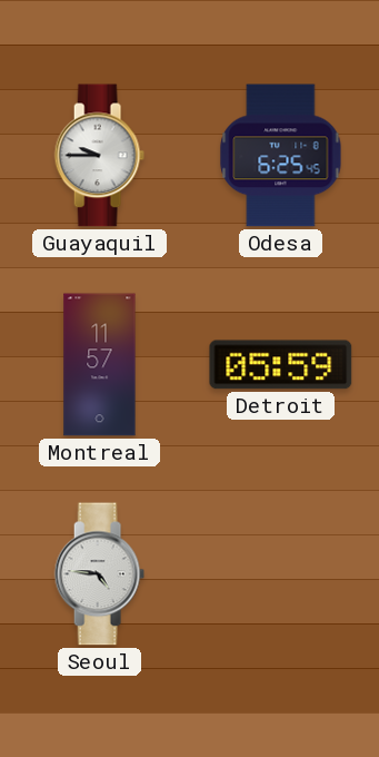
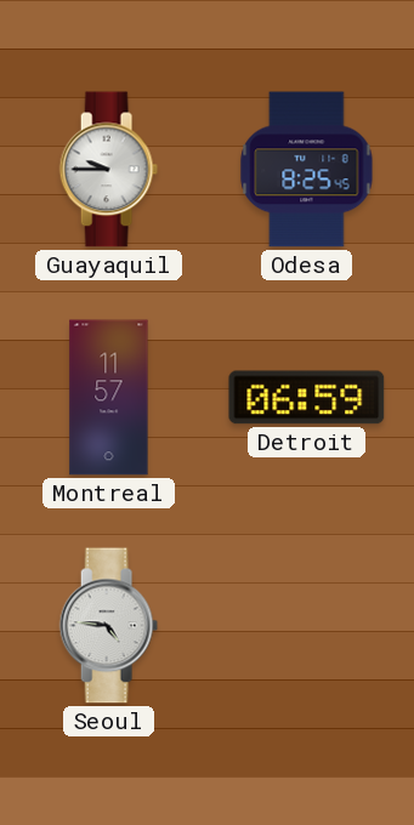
Odesa: 6:25 -> 8:25
Detroit: 05:59 -> 06:59
